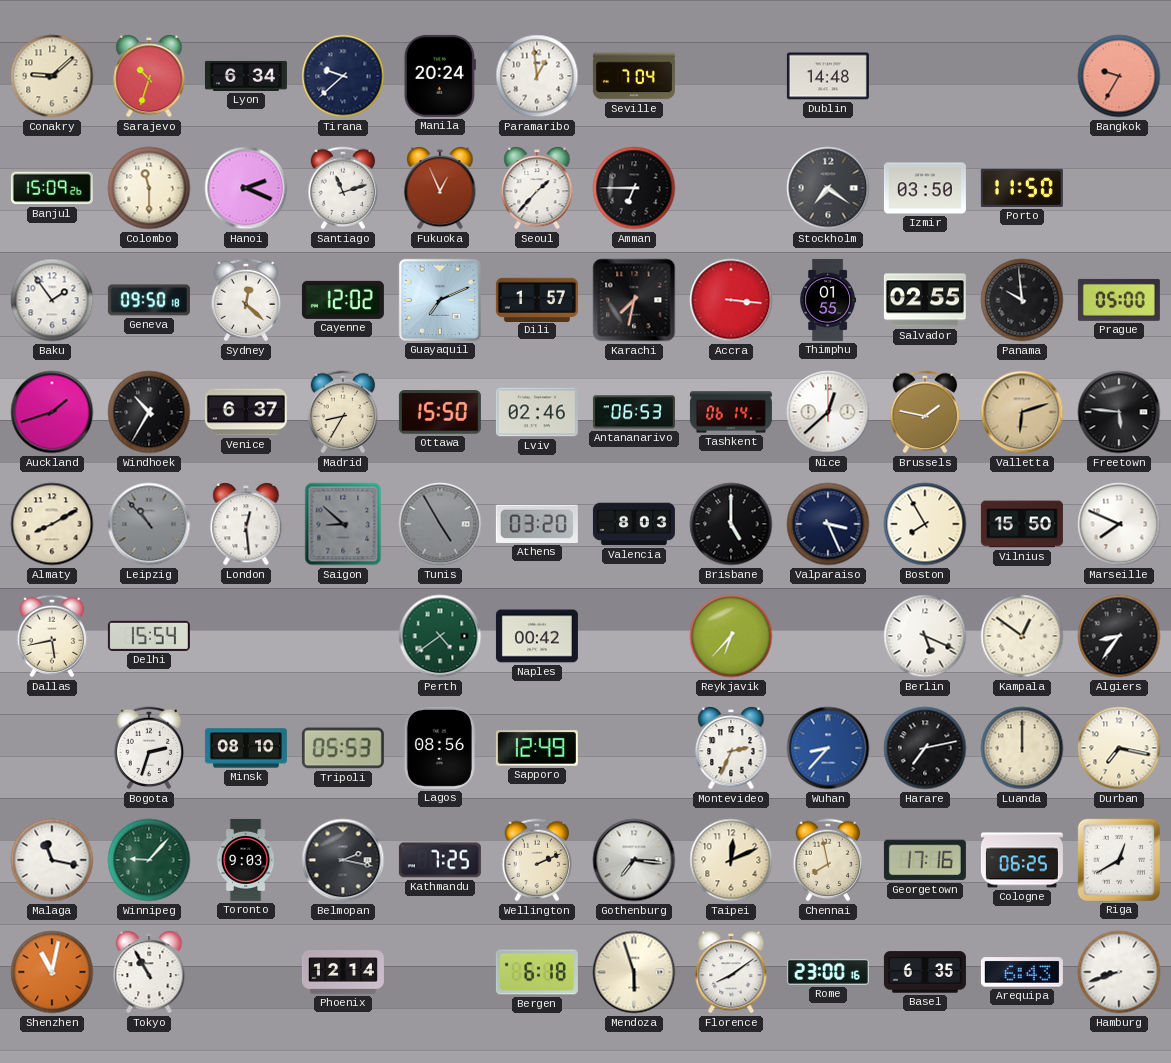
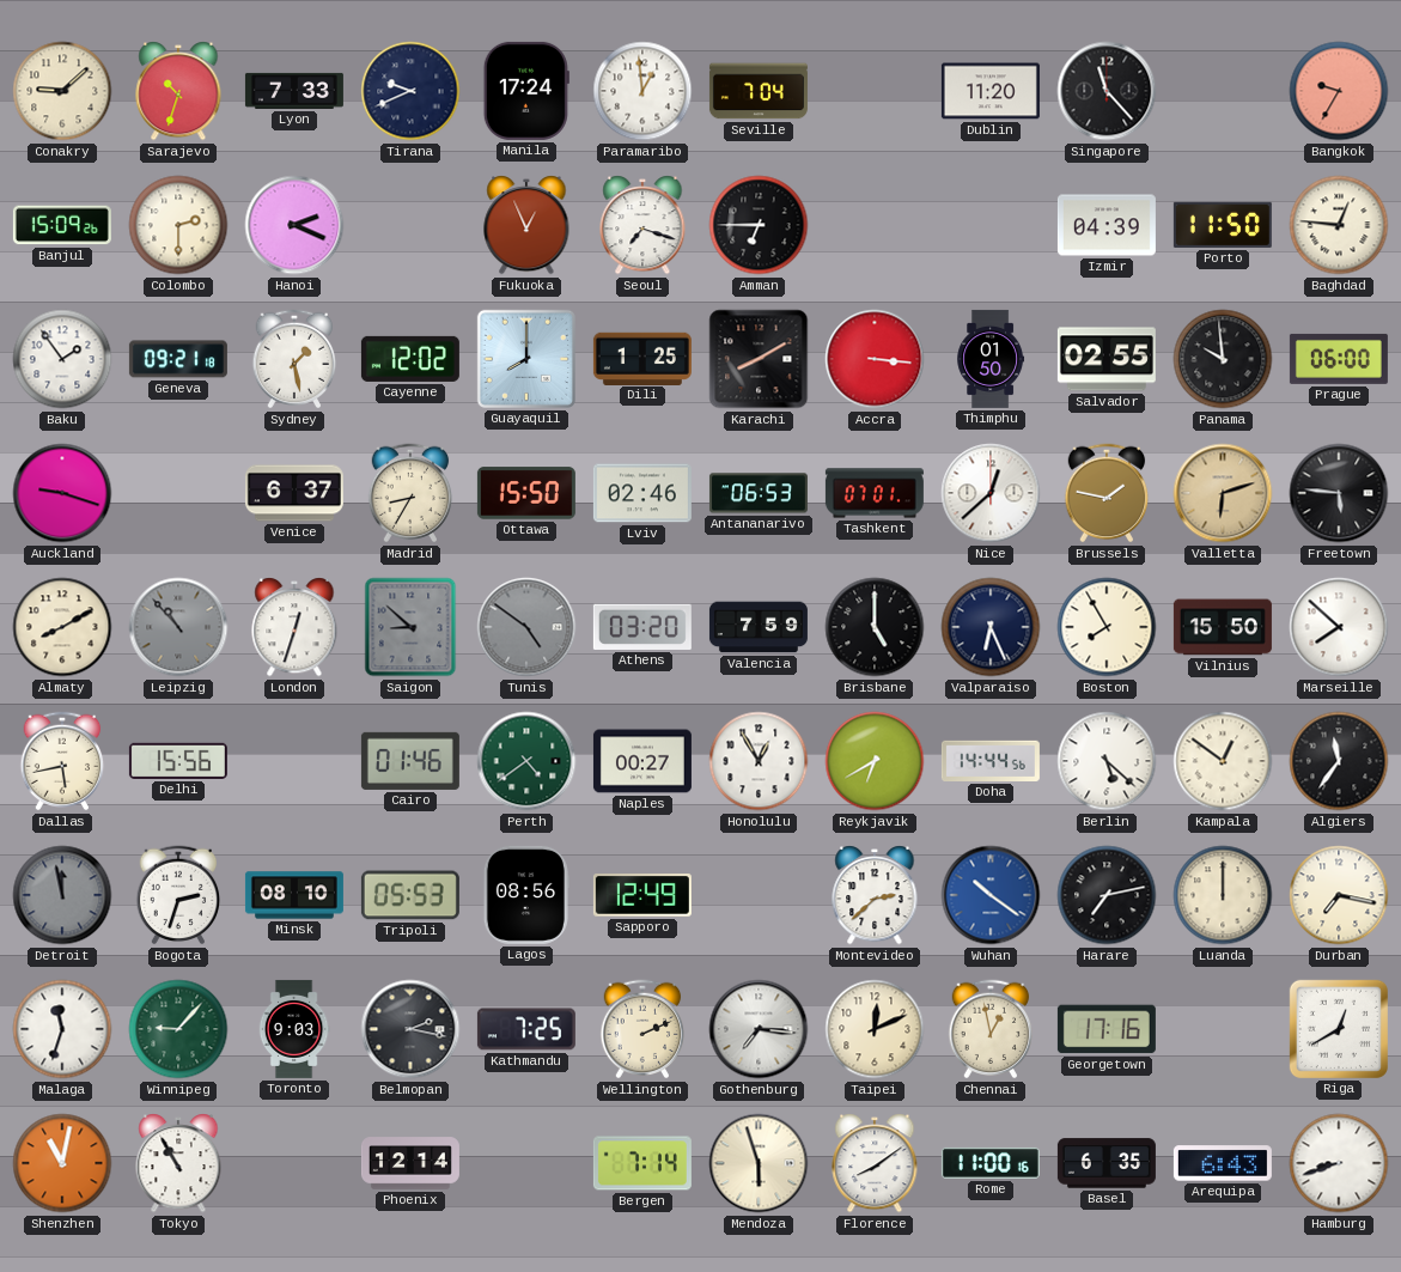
Lyon: 6:34 -> 7:33
Tirana: 9:38 -> 9:41
Manila: 20:24 -> 17:24
Dublin: 14:48 -> 11:20
Singapore: none -> 11:23
Colombo: 11:30 -> 2:30
Santiago: 11:12 -> none
Seoul: 1:37 -> 7:18
Stockholm: 7:21 -> none
Izmir: 03:50 -> 04:39
Baghdad: none -> 12:46
Geneva: 09:50 -> 09:21
Sydney: 12:22 -> 1:28
Guayaquil: 7:11 -> 8:00
Dili: 1:57 -> 1:25
Karachi: 7:32 -> 8:10
Thimphu: 01:55 -> 01:50
Prague: 05:00 -> 06:00
Auckland: 1:42 -> 9:18
Windhoek: 10:35 -> none
Tashkent: 06:14 -> 07:01
London: 12:29 -> 12:33
Tunis: 4:55 -> 4:51
Valencia: 8:03 -> 7:59
Valparaiso: 3:26 -> 6:26
Marseille: 7:49 -> 7:52
Delhi: 15:54 -> 15:56
Cairo: none -> 01:46
Naples: 00:42 -> 00:27
Honolulu: none -> 12:55
Reykjavik: 6:37 -> 6:40
Doha: none -> 14:44
Berlin: 5:19 -> 5:22
Algiers: 8:36 -> 11:36
Detroit: none -> 11:58
Montevideo: 2:34 -> 2:38
Wuhan: 8:37 -> 10:21
Malaga: 11:17 -> 11:33
Chennai: 7:58 -> 12:58
Cologne: 06:25 -> none
Bergen: 6:18 -> 7:14
Rome: 23:00 -> 11:00
